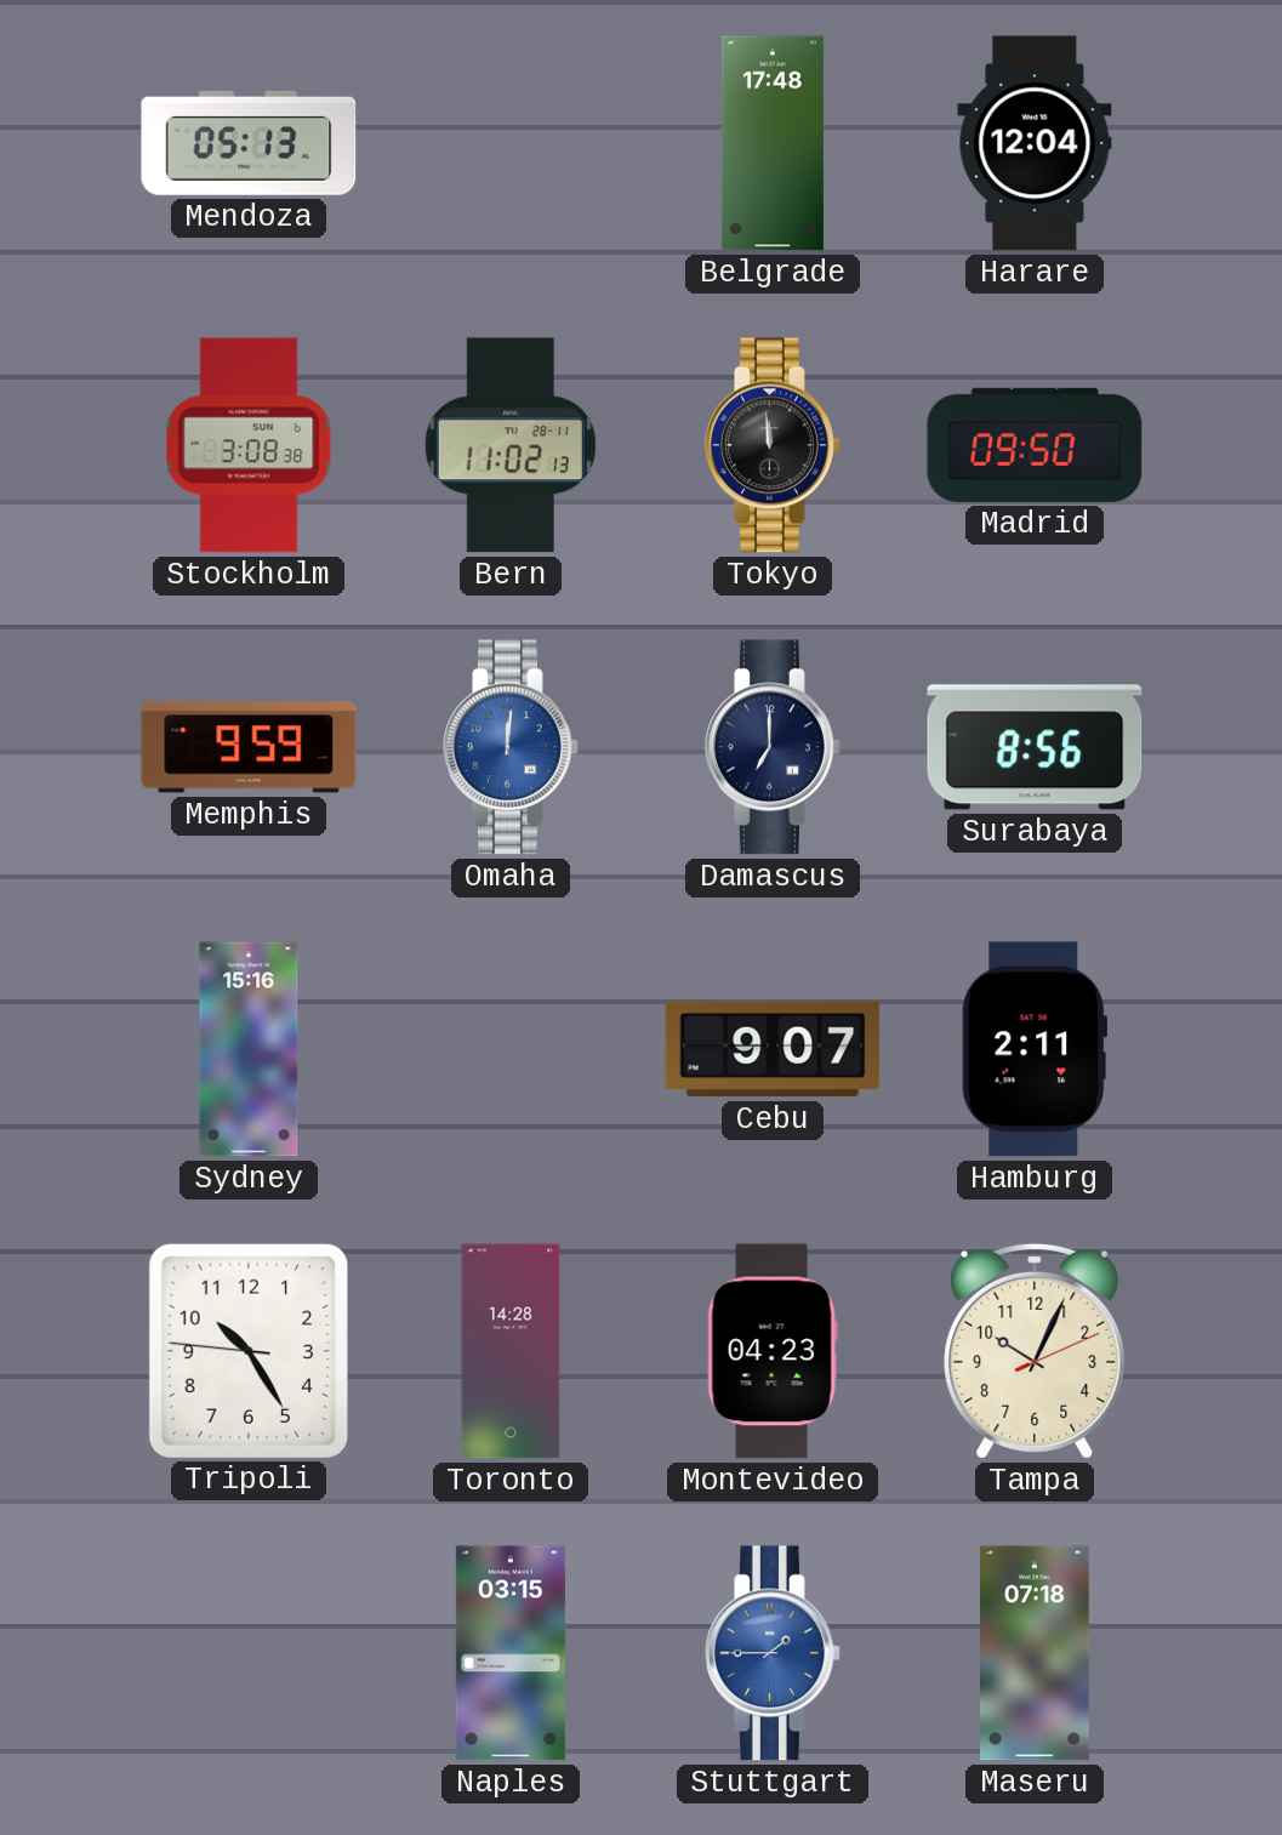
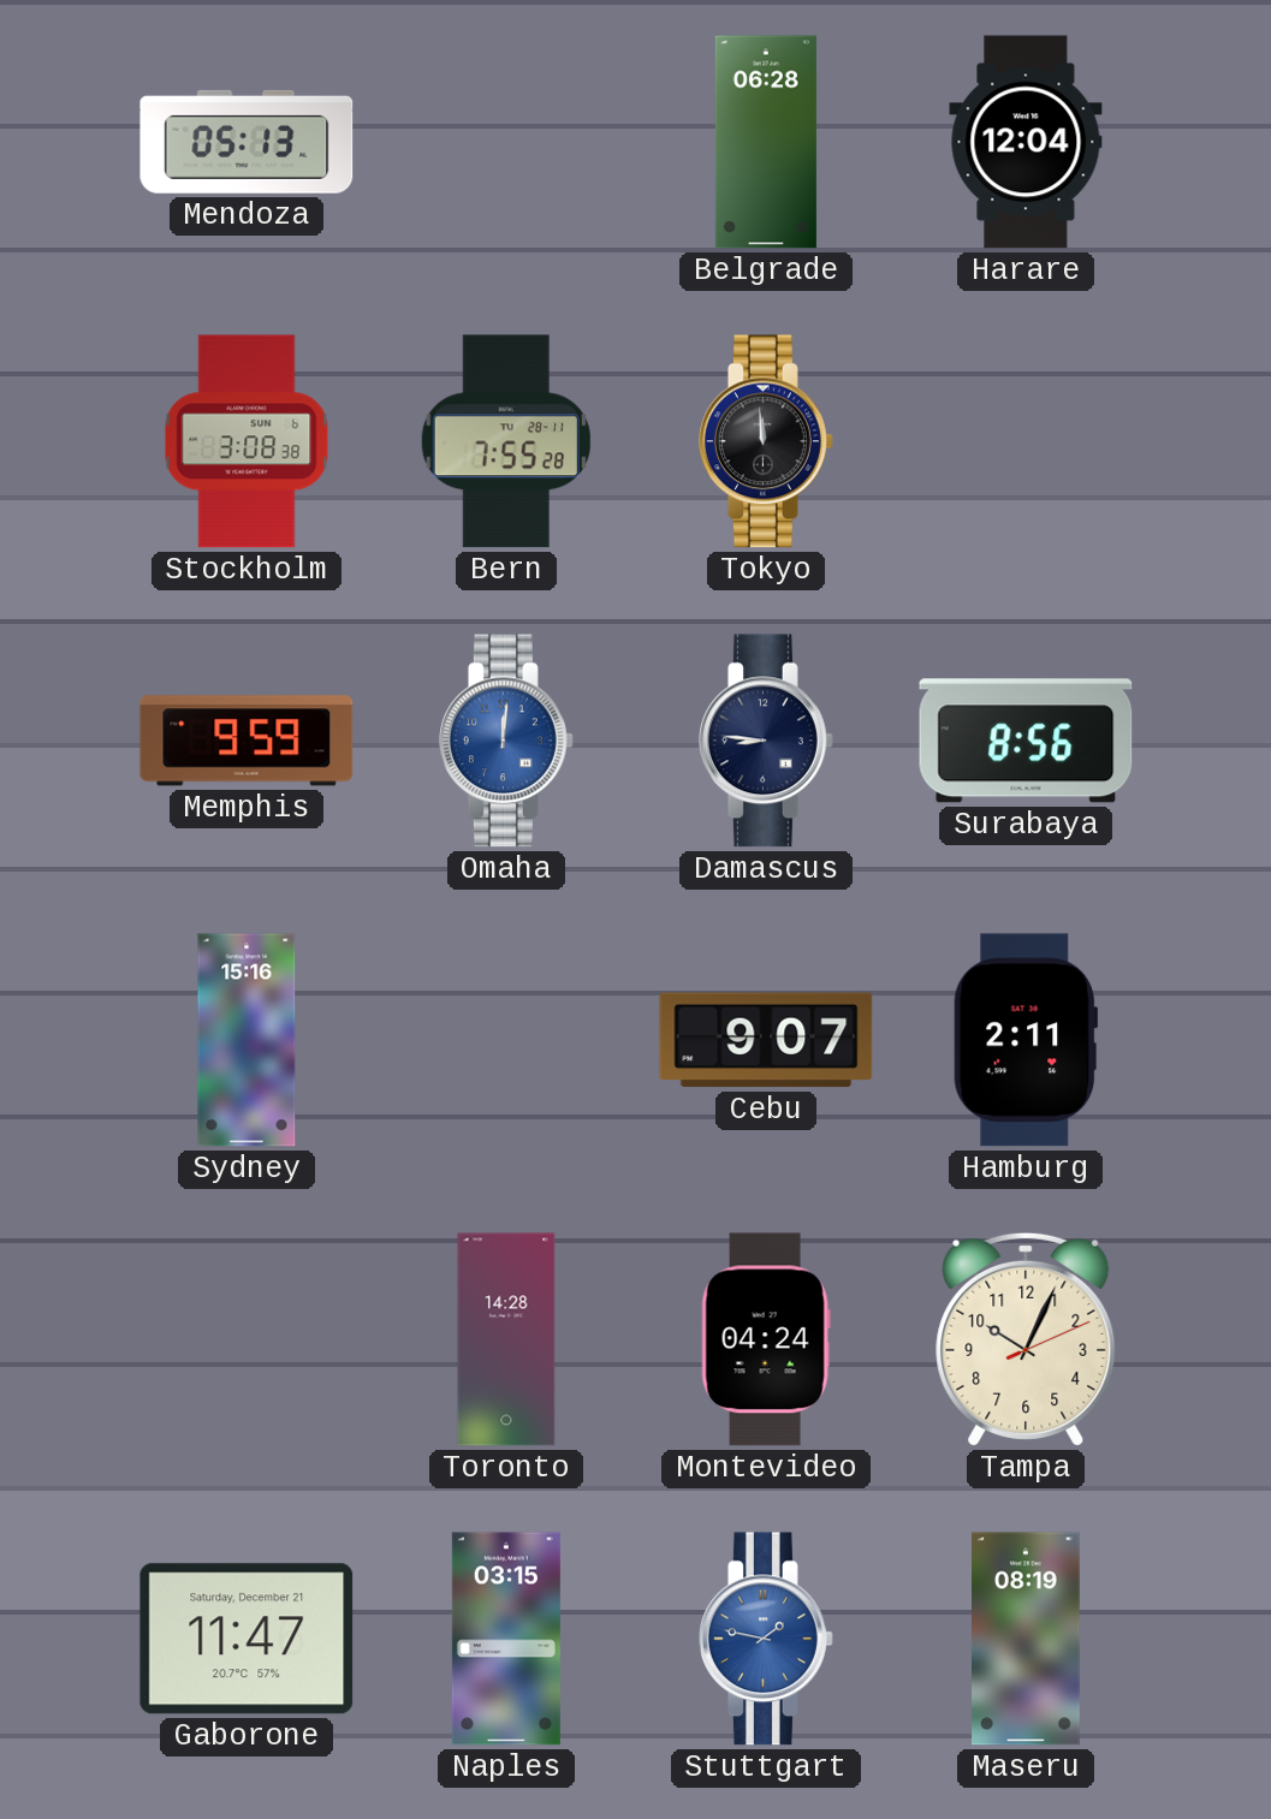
Belgrade: 17:48 -> 06:28
Bern: 11:02 -> 7:55
Madrid: 09:50 -> none
Damascus: 7:00 -> 8:46
Tripoli: 10:24 -> none
Montevideo: 04:23 -> 04:24
Gaborone: none -> 11:47
Stuttgart: 1:45 -> 1:47
Maseru: 07:18 -> 08:19
